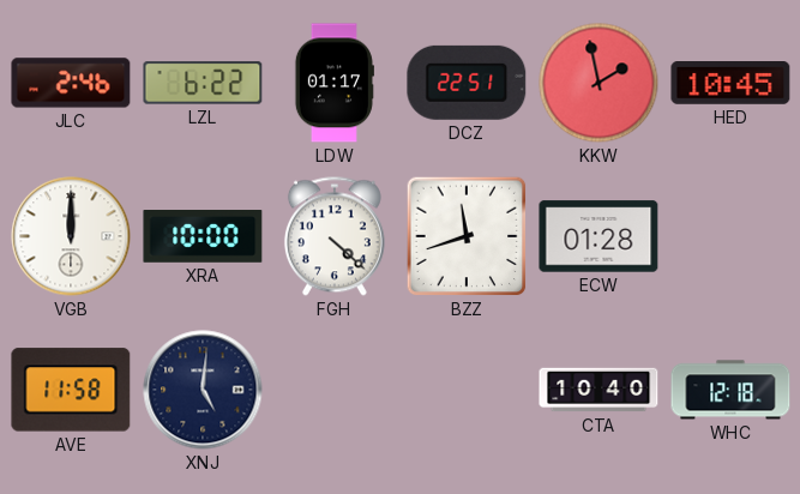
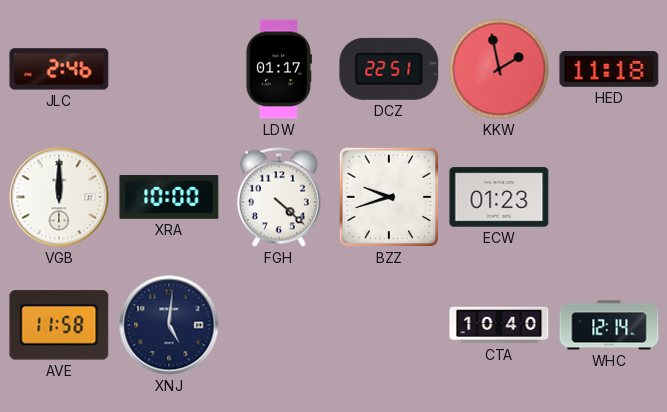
LZL: 6:22 -> none
HED: 10:45 -> 11:18
BZZ: 11:42 -> 9:42
ECW: 01:28 -> 01:23
WHC: 12:18 -> 12:14
